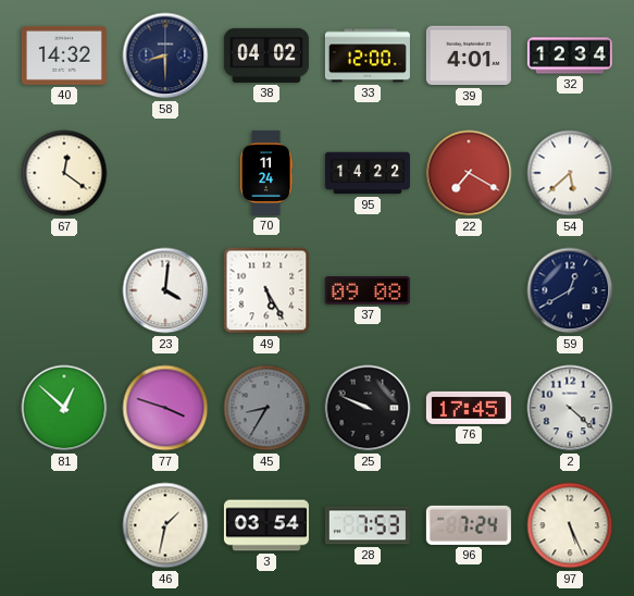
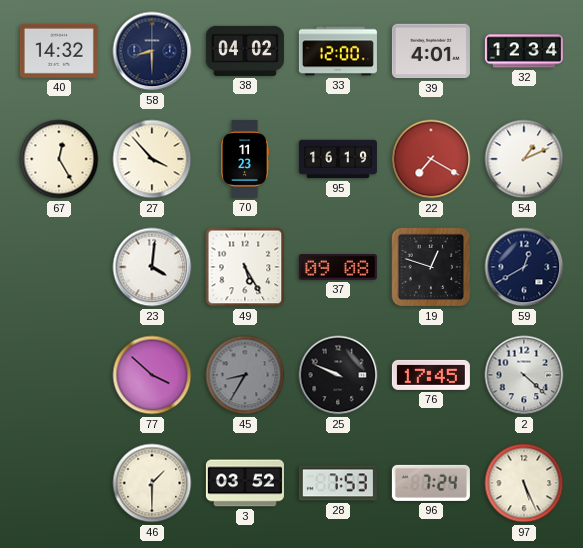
67: 12:21 -> 12:25
27: none -> 3:53
70: 11:24 -> 11:23
95: 14:22 -> 16:19
54: 5:38 -> 1:11
19: none -> 12:48
81: 12:52 -> none
77: 3:48 -> 3:52
46: 1:32 -> 1:30
3: 03:54 -> 03:52
